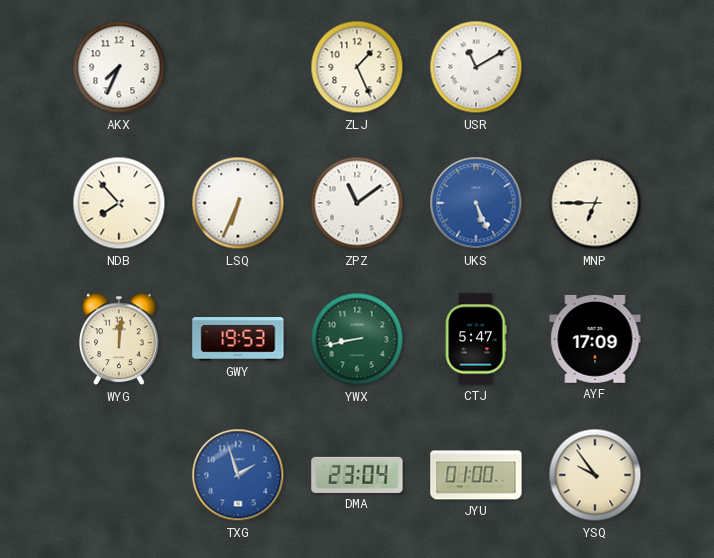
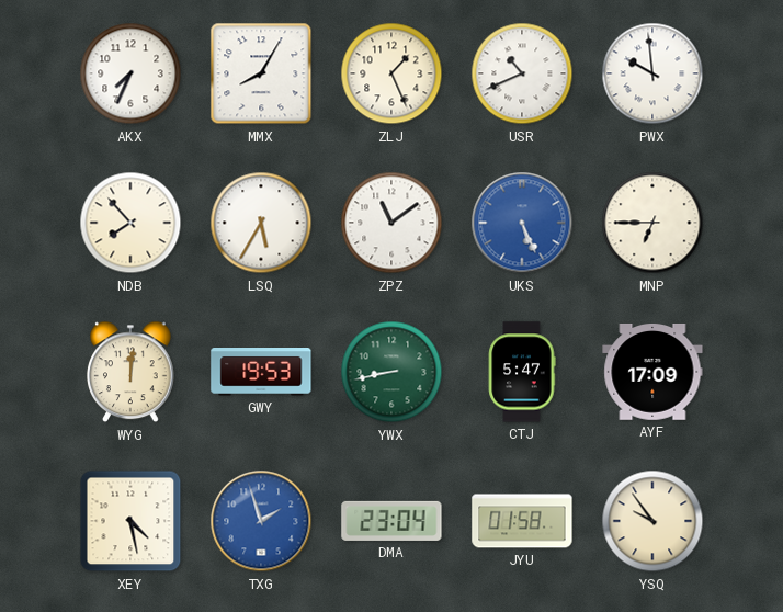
MMX: none -> 8:05
USR: 11:10 -> 10:41
PWX: none -> 9:59
LSQ: 6:34 -> 5:35
XEY: none -> 4:28
JYU: 01:00 -> 01:58
